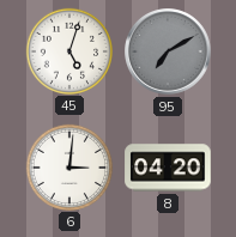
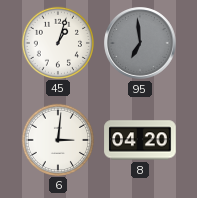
45: 5:03 -> 1:03
95: 7:10 -> 6:59
